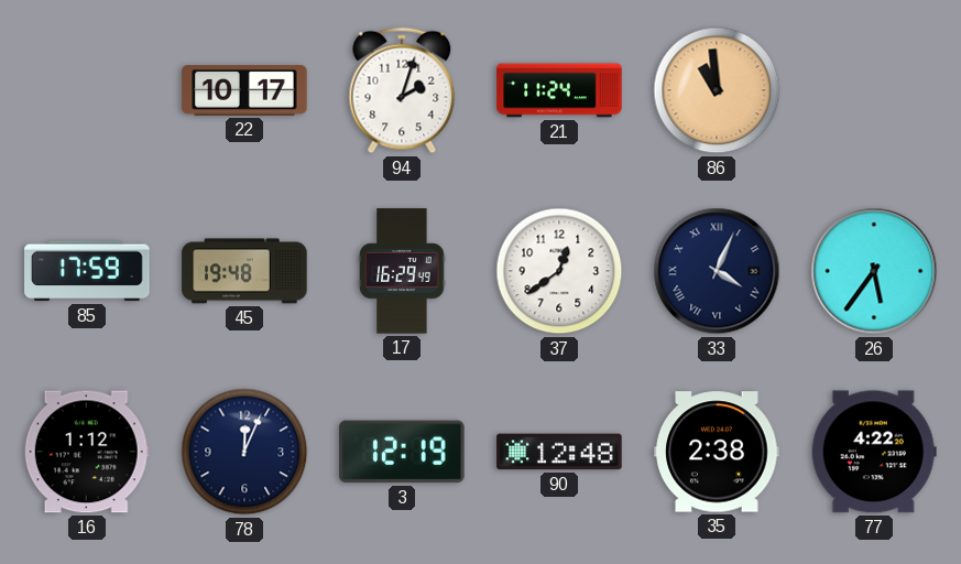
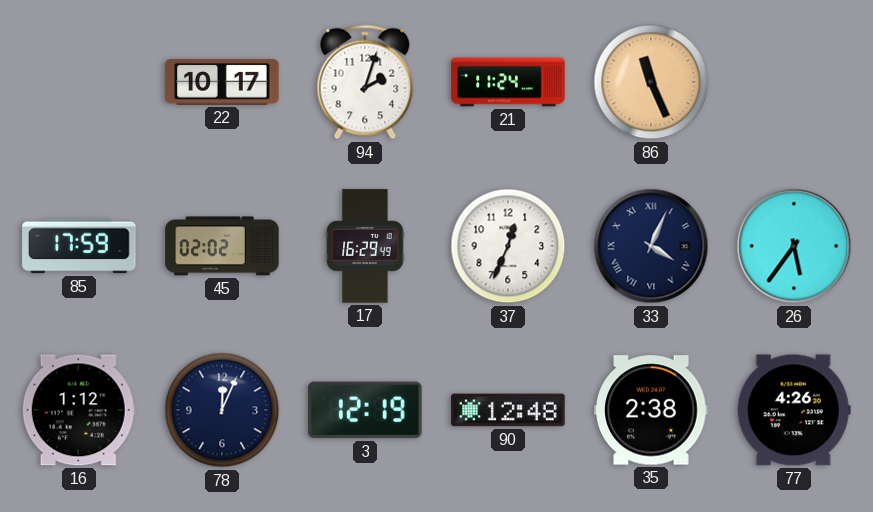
86: 10:59 -> 11:26
45: 19:48 -> 02:02
37: 12:39 -> 12:34
77: 4:22 -> 4:26
